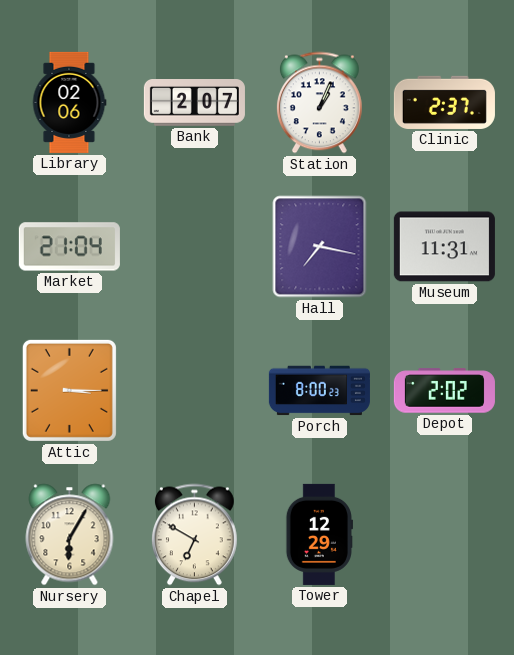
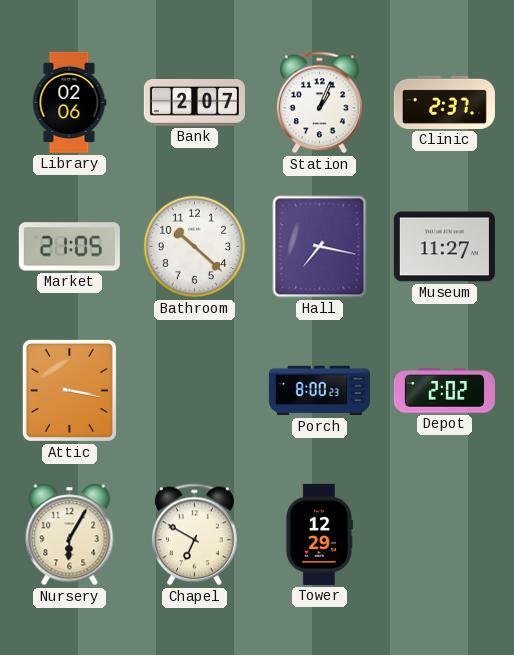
Market: 21:04 -> 21:05
Bathroom: none -> 10:22
Museum: 11:31 -> 11:27
Attic: 3:15 -> 3:17
